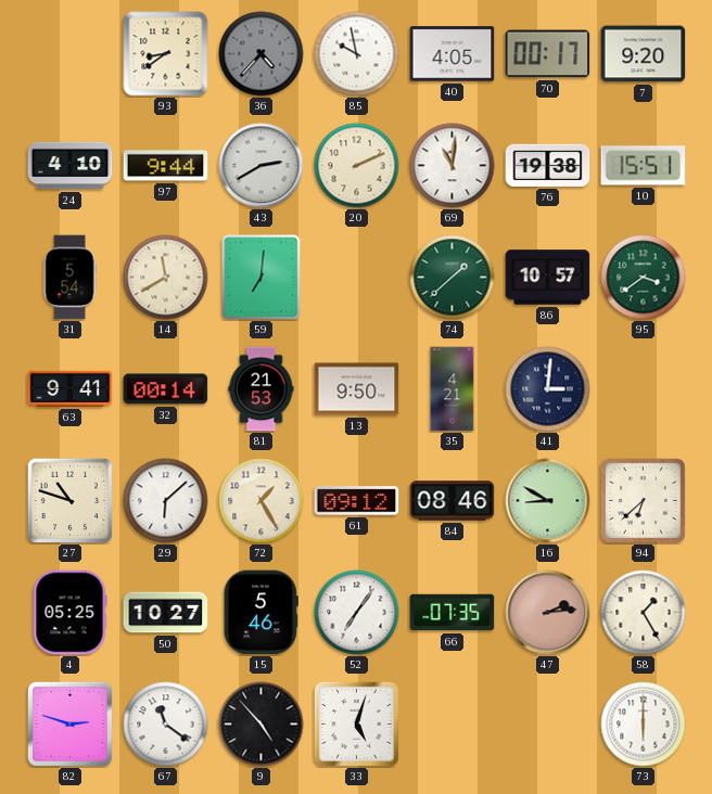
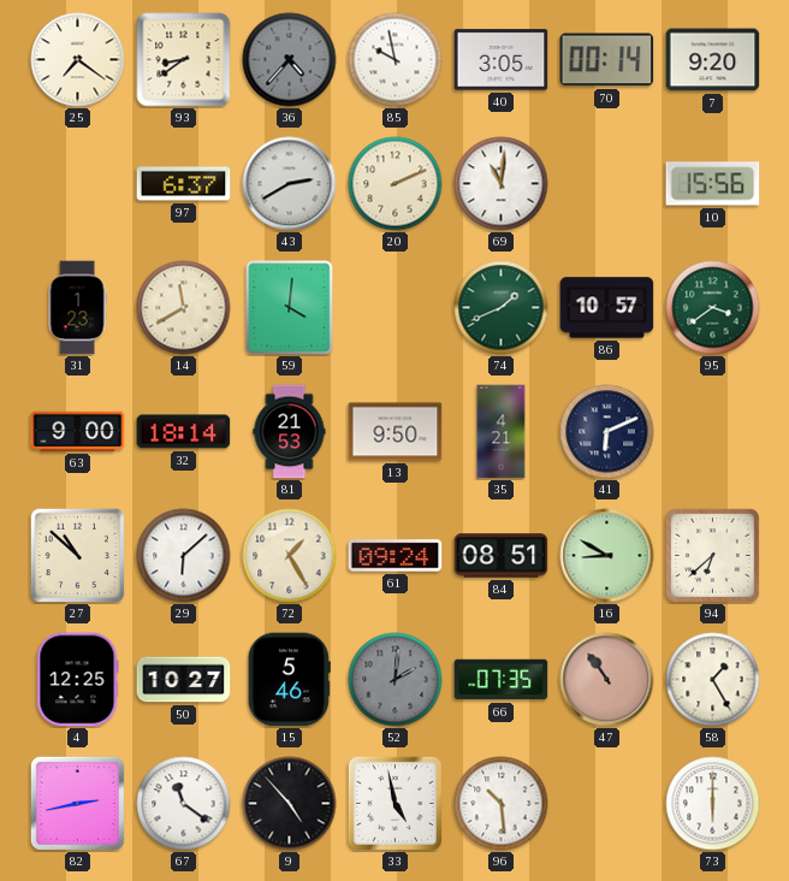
25: none -> 7:21
40: 4:05 -> 3:05
70: 00:17 -> 00:14
24: 4:10 -> none
97: 9:44 -> 6:37
76: 19:38 -> none
10: 15:51 -> 15:56
31: 5:54 -> 1:23
59: 7:01 -> 4:01
74: 1:38 -> 1:41
63: 9:41 -> 9:00
32: 00:14 -> 18:14
41: 3:01 -> 6:11
27: 10:48 -> 10:52
61: 09:12 -> 09:24
84: 08:46 -> 08:51
4: 05:25 -> 12:25
52: 7:06 -> 2:01
52 dial: white -> grey
47: 2:14 -> 10:54
82: 2:48 -> 2:43
33: 5:03 -> 4:58
96: none -> 10:29
